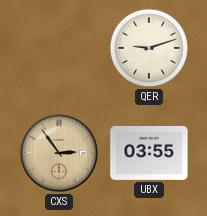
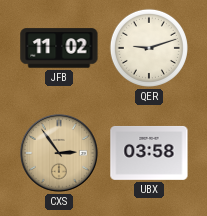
JFB: none -> 11:02
UBX: 03:55 -> 03:58
